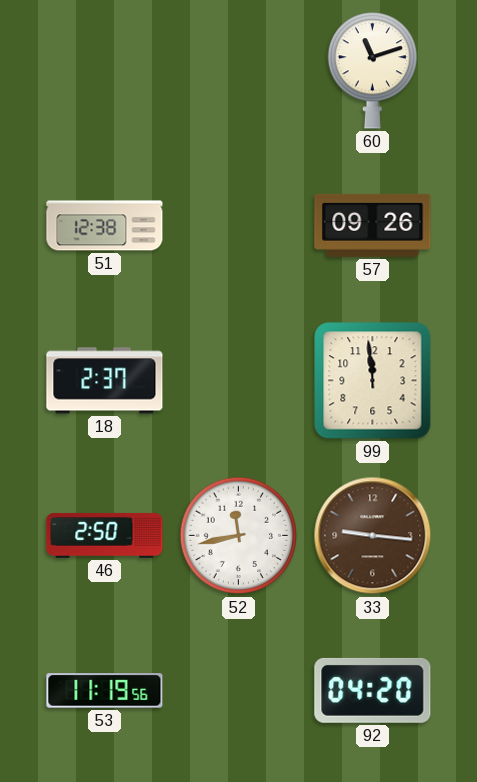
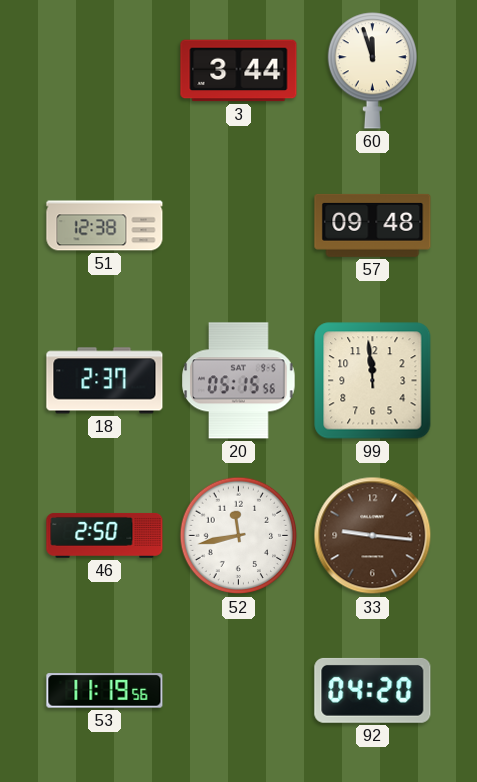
3: none -> 3:44
60: 11:12 -> 11:57
57: 09:26 -> 09:48
20: none -> 05:15
